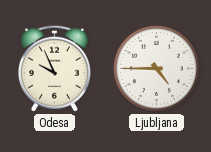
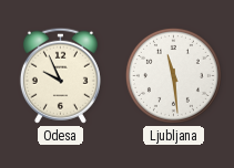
Ljubljana: 4:45 -> 11:29
